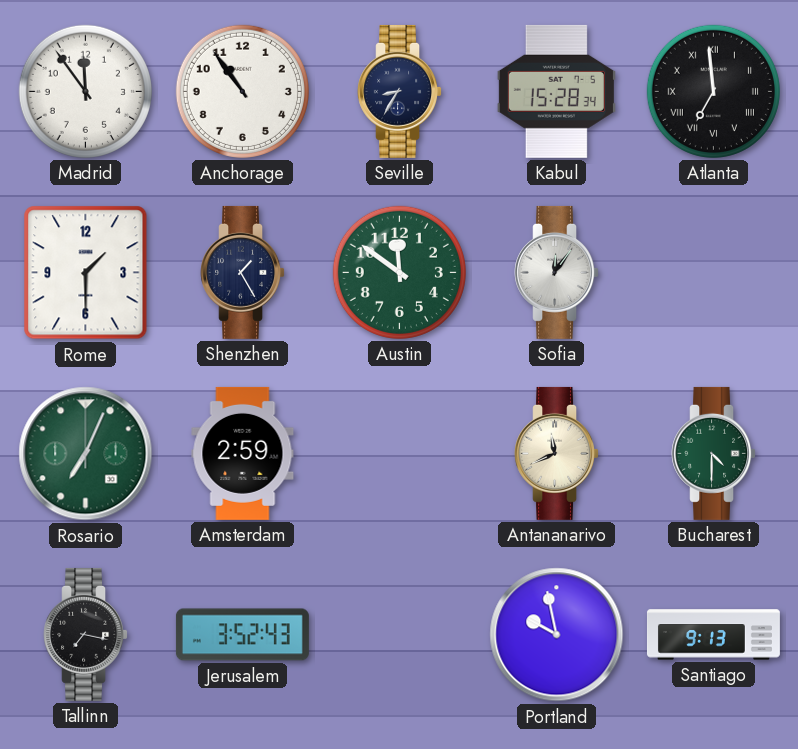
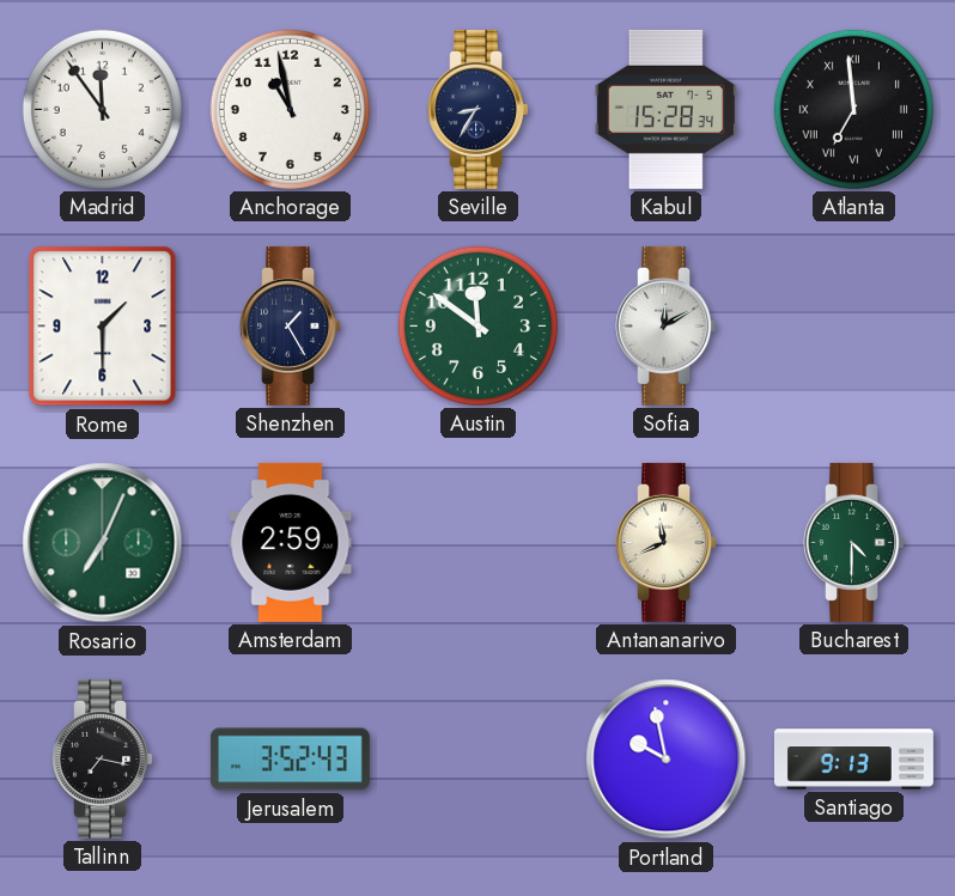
Anchorage: 10:54 -> 10:58
Sofia: 12:06 -> 12:10
